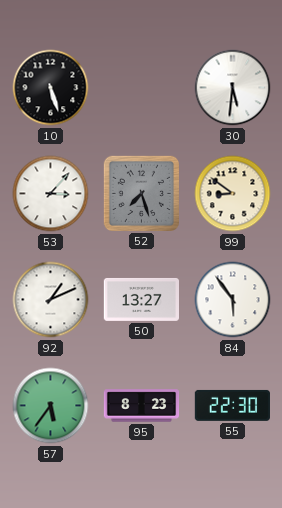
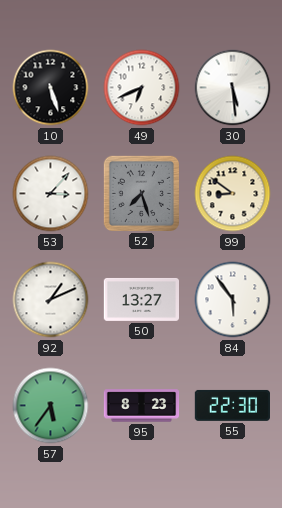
49: none -> 6:41
30: 5:31 -> 5:29
